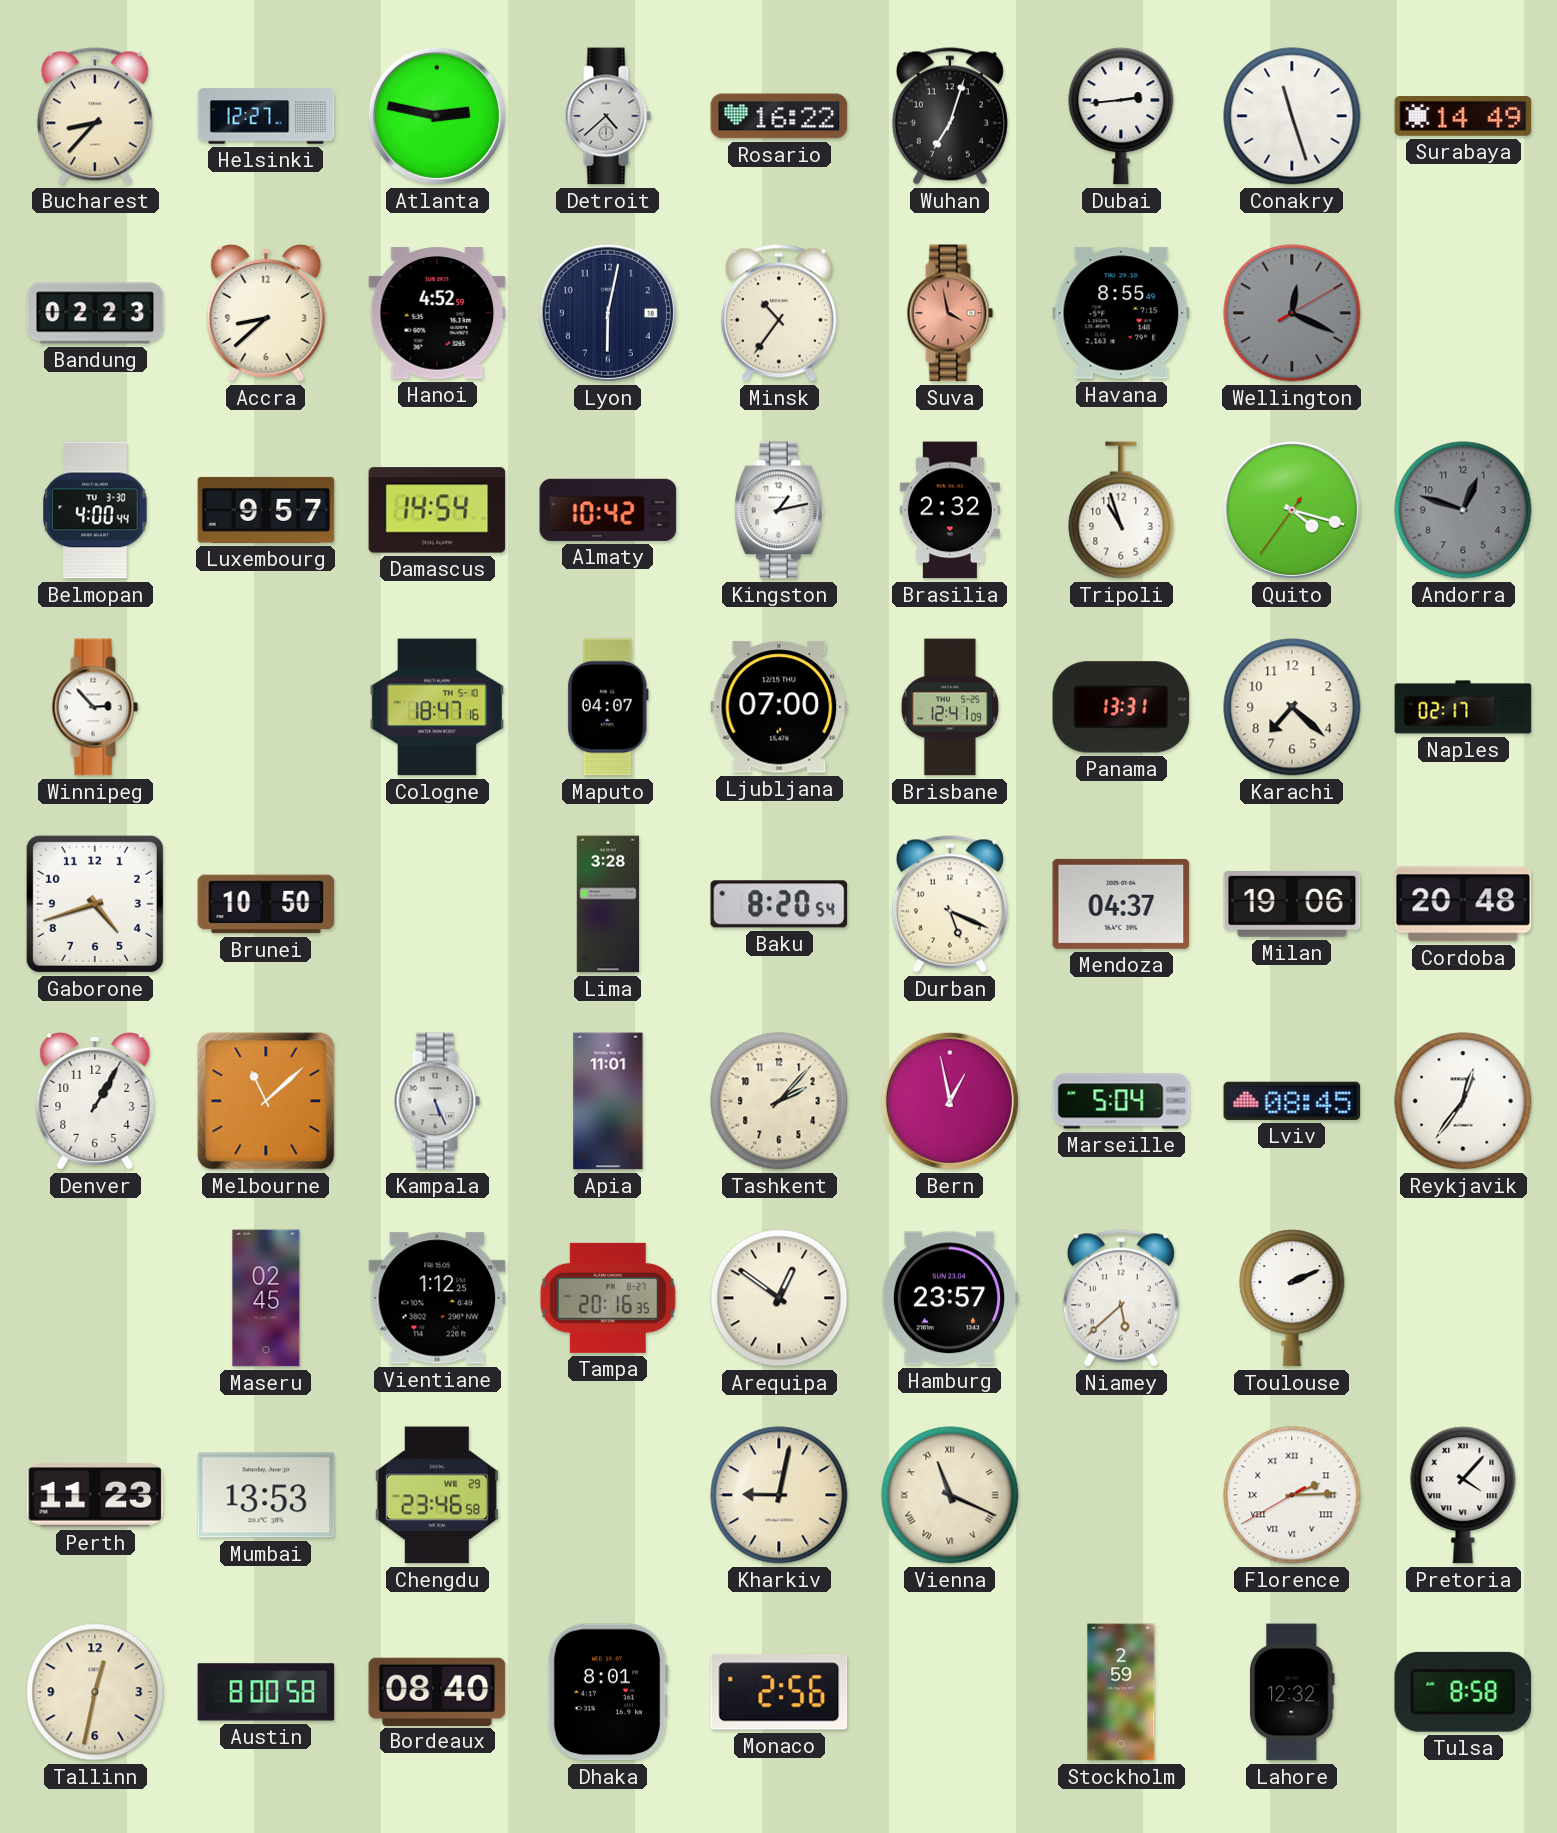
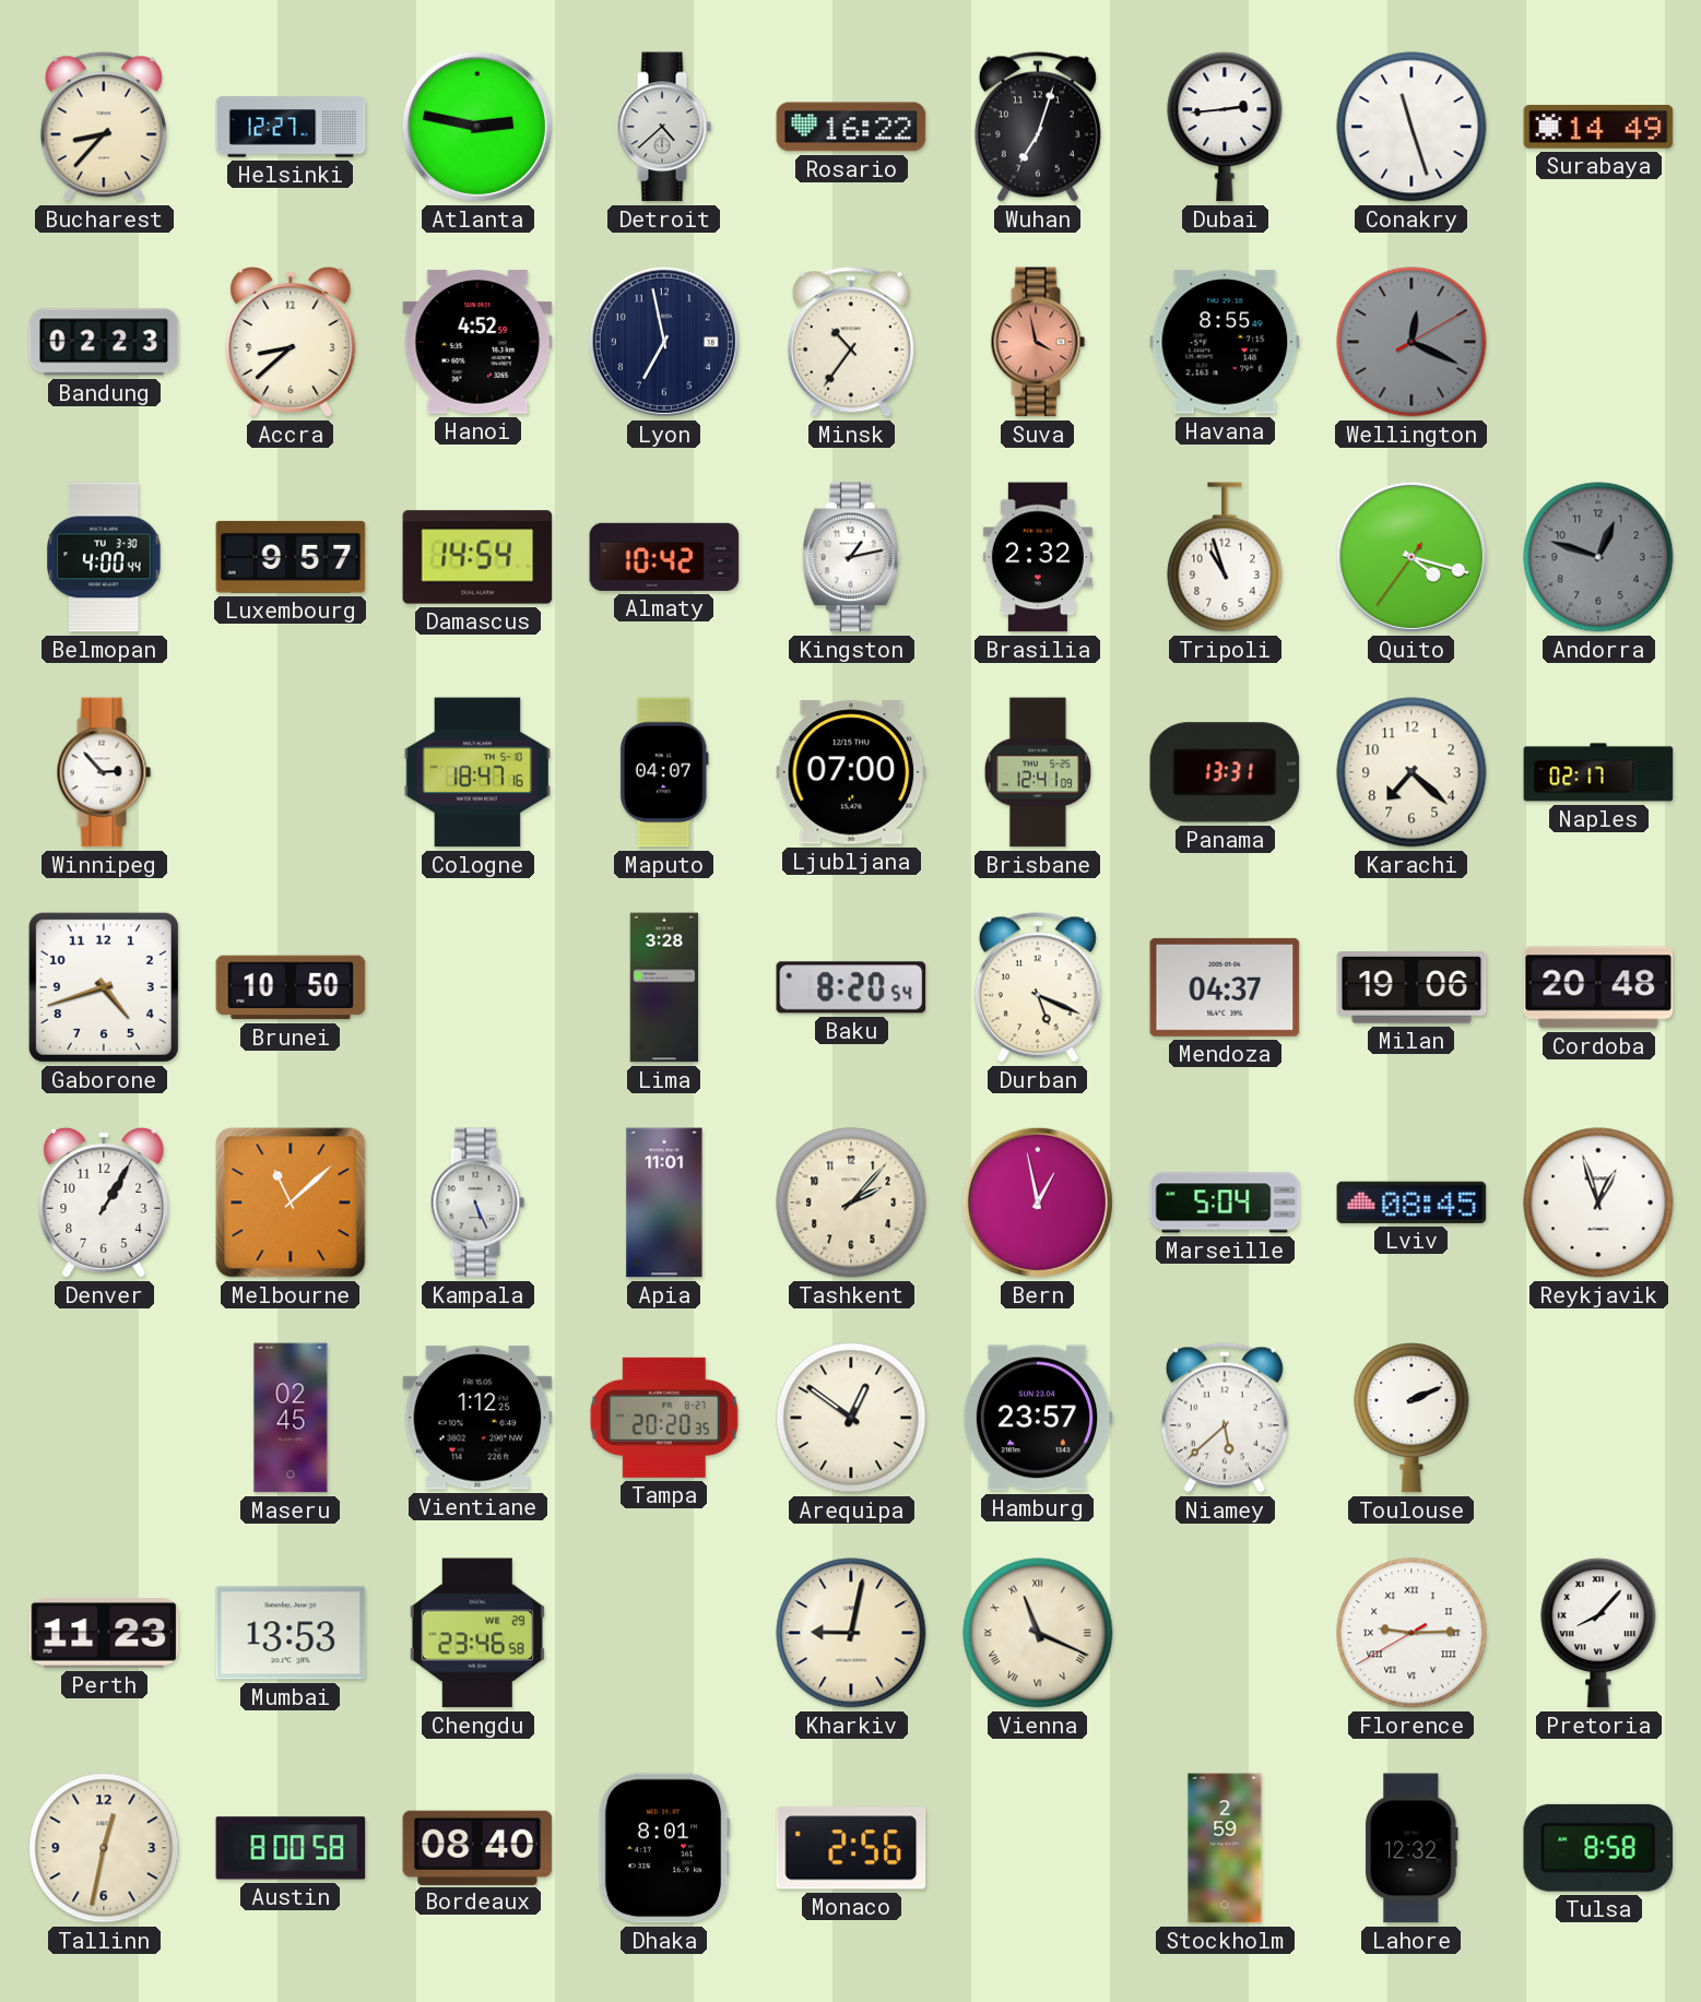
Lyon: 6:02 -> 6:58
Reykjavik: 12:36 -> 12:57
Tampa: 20:16 -> 20:20
Florence: 2:14 -> 9:14
Pretoria: 4:07 -> 8:07
